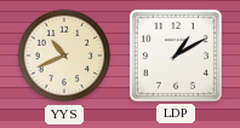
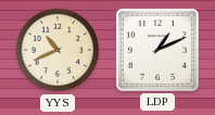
LDP: 1:10 -> 1:11
